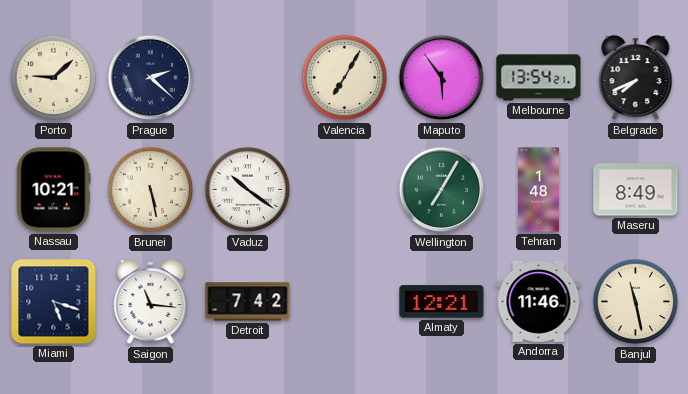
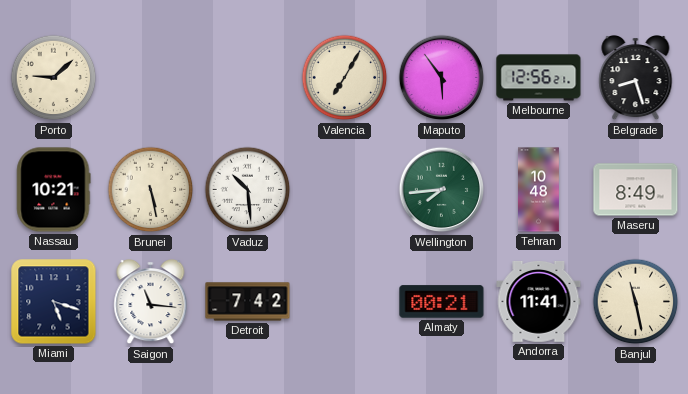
Prague: 2:22 -> none
Melbourne: 13:54 -> 12:56
Belgrade: 7:41 -> 8:27
Vaduz: 10:21 -> 10:29
Wellington: 7:05 -> 7:44
Tehran: 1:48 -> 10:48
Almaty: 12:21 -> 00:21
Andorra: 11:46 -> 11:41
